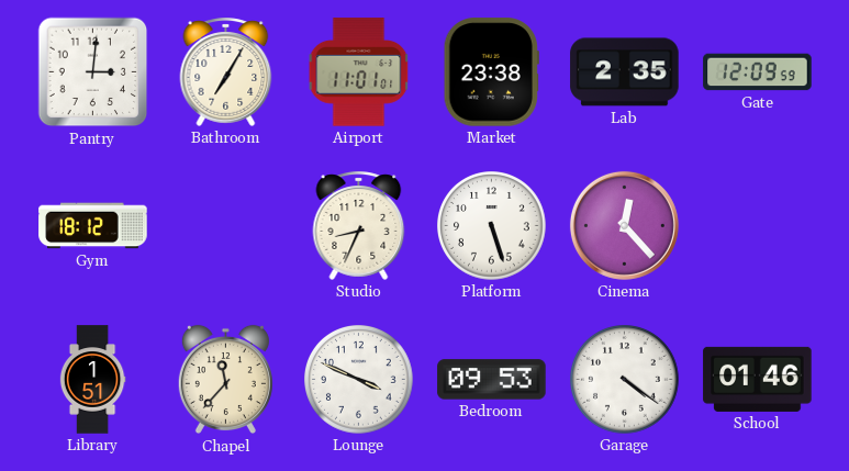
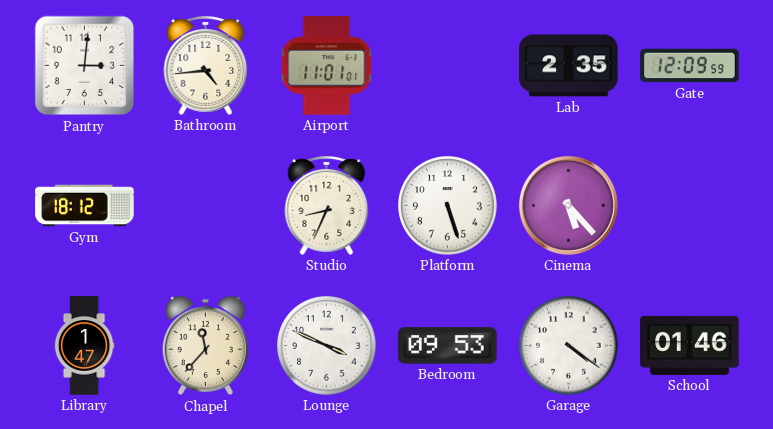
Bathroom: 7:05 -> 4:44
Market: 23:38 -> none
Cinema: 12:23 -> 5:23
Library: 1:51 -> 1:47
